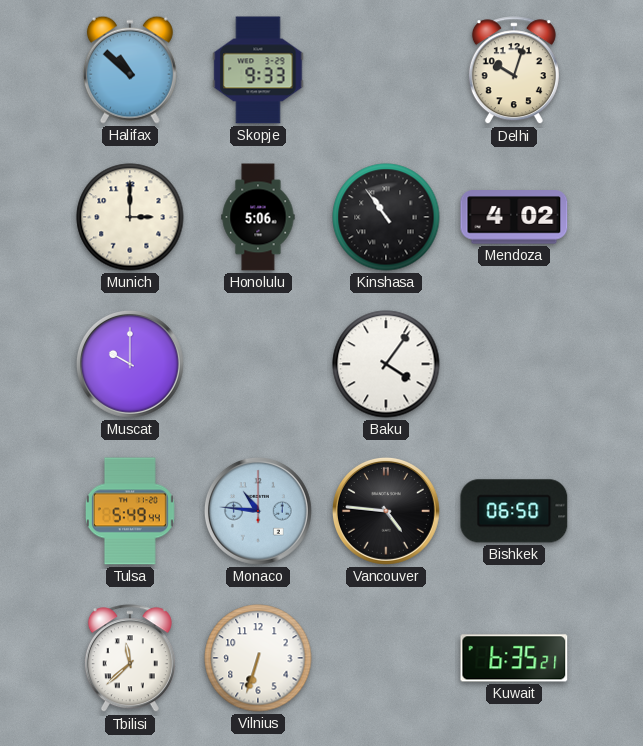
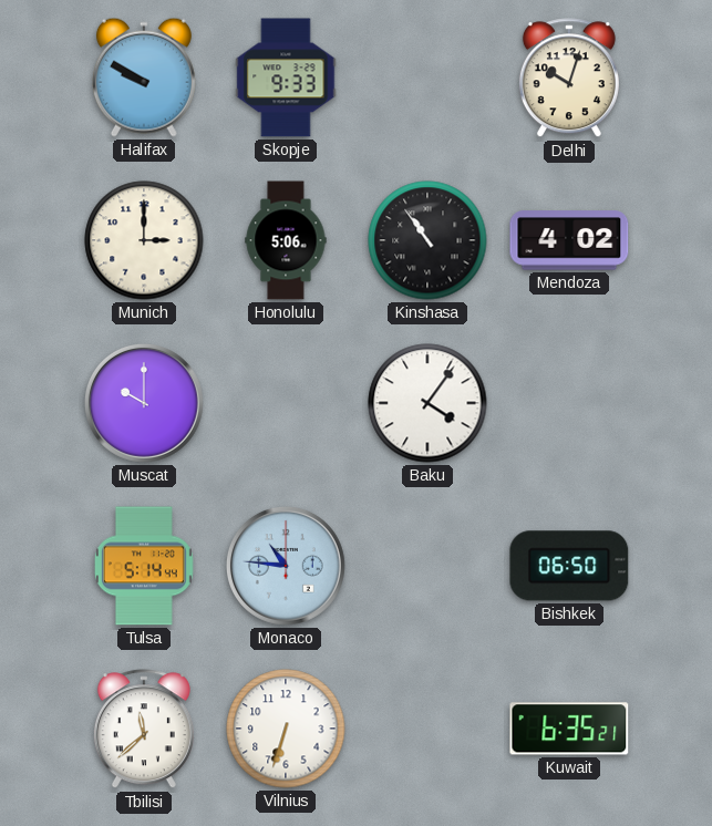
Halifax: 10:52 -> 9:50
Tulsa: 5:49 -> 5:14
Vancouver: 4:46 -> none
